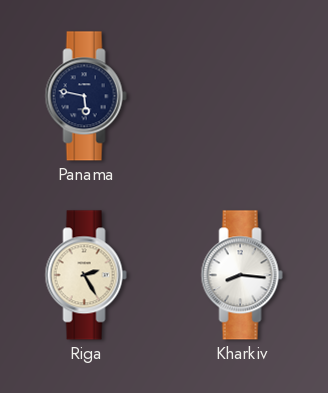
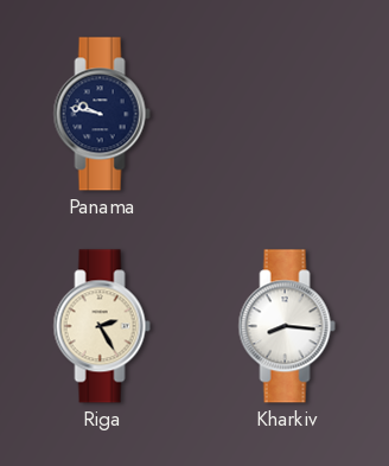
Panama: 5:47 -> 9:47
